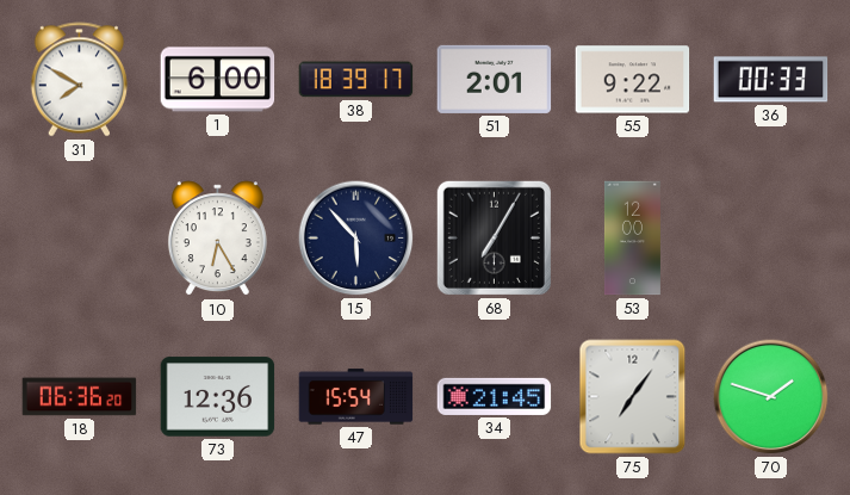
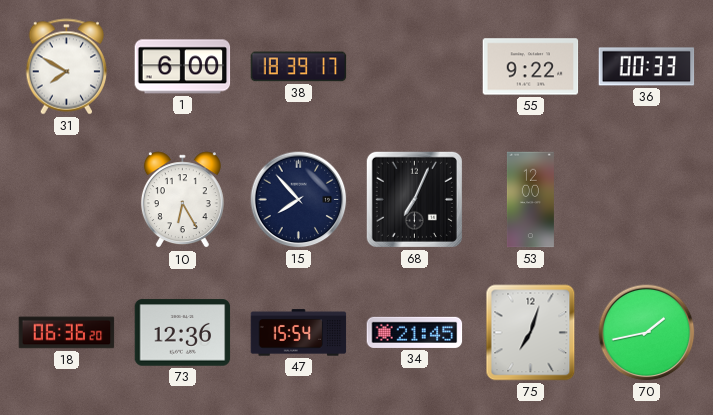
51: 2:01 -> none
15: 5:53 -> 7:53
68: 7:05 -> 7:04
75: 7:06 -> 7:03
70: 1:48 -> 1:43
